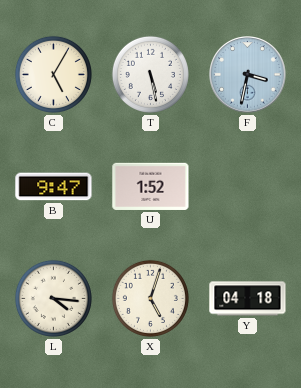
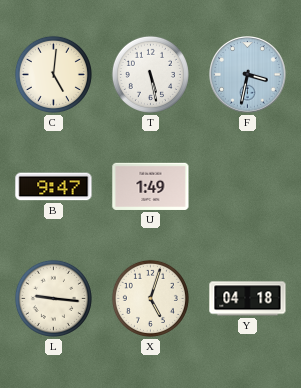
C: 5:05 -> 5:01
U: 1:52 -> 1:49
L: 4:16 -> 9:16
